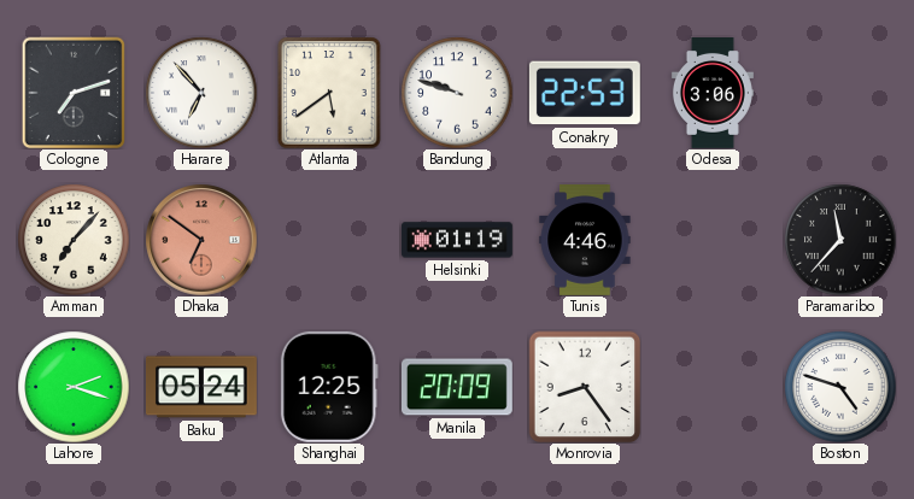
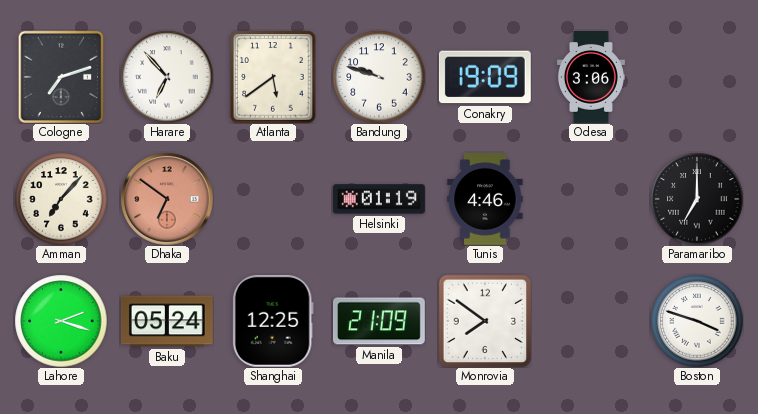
Conakry: 22:53 -> 19:09
Paramaribo: 11:37 -> 7:00
Manila: 20:09 -> 21:09
Monrovia: 8:24 -> 7:51
Boston: 4:48 -> 3:48
